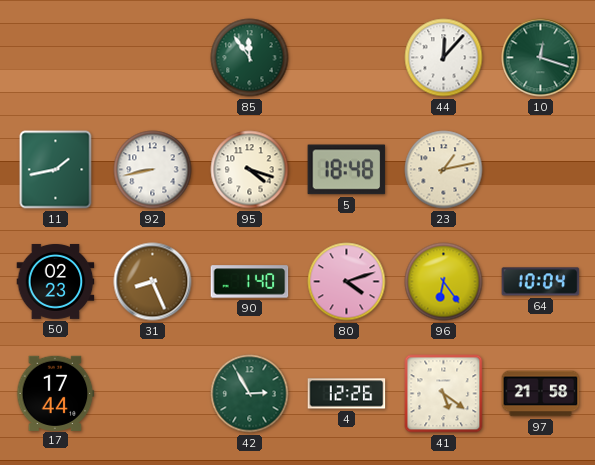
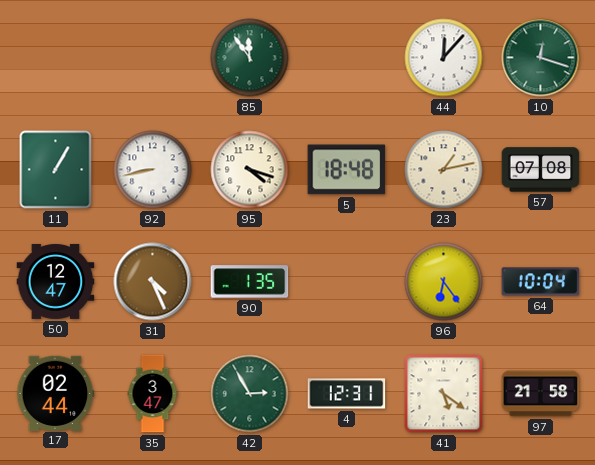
11: 1:43 -> 1:05
57: none -> 07:08
50: 02:23 -> 12:47
31: 8:26 -> 4:26
90: 1:40 -> 1:35
80: 4:12 -> none
17: 17:44 -> 02:44
35: none -> 3:47
4: 12:26 -> 12:31
